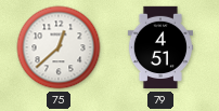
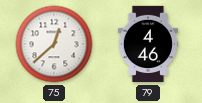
79: 4:51 -> 4:46
